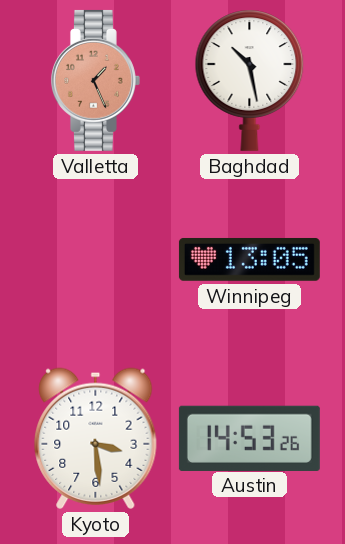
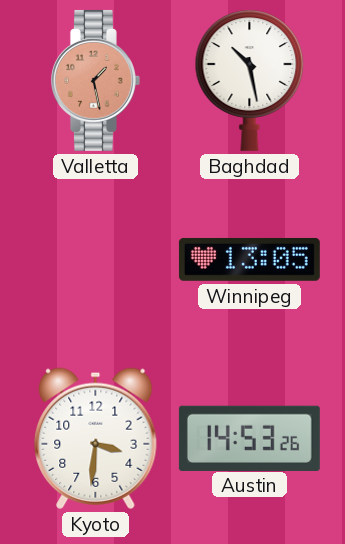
Valletta: 1:26 -> 1:28
Kyoto: 3:29 -> 3:31
